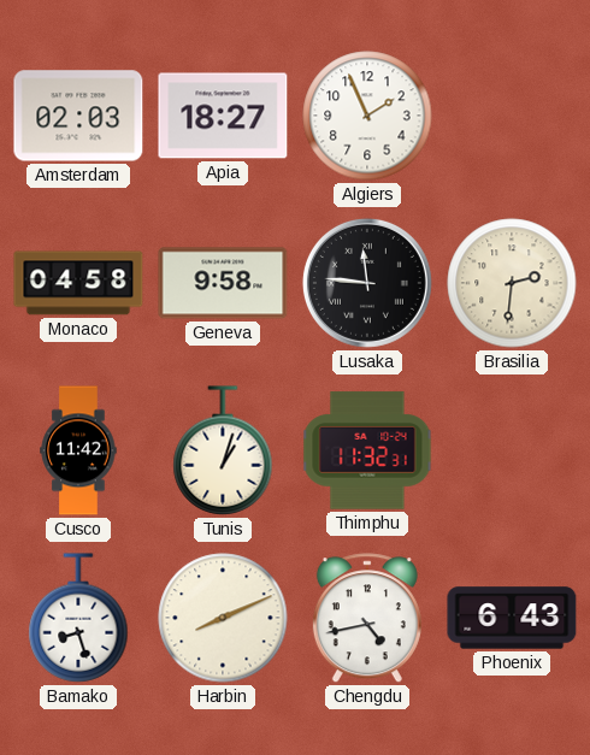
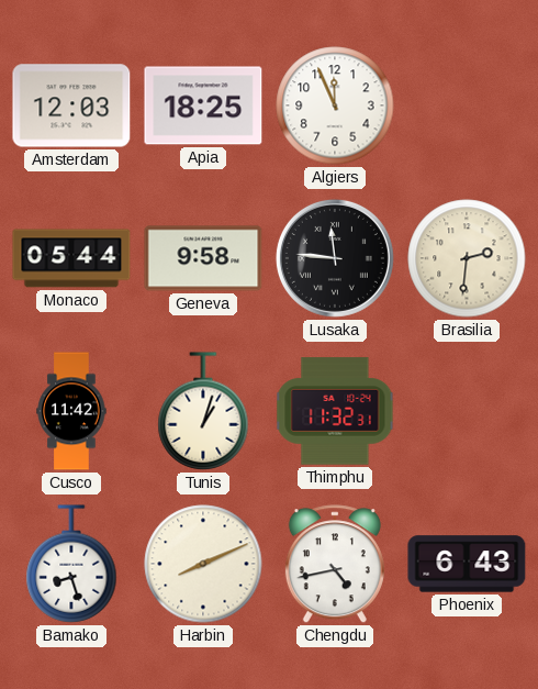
Amsterdam: 02:03 -> 12:03
Apia: 18:27 -> 18:25
Algiers: 1:56 -> 11:56
Monaco: 04:58 -> 05:44
